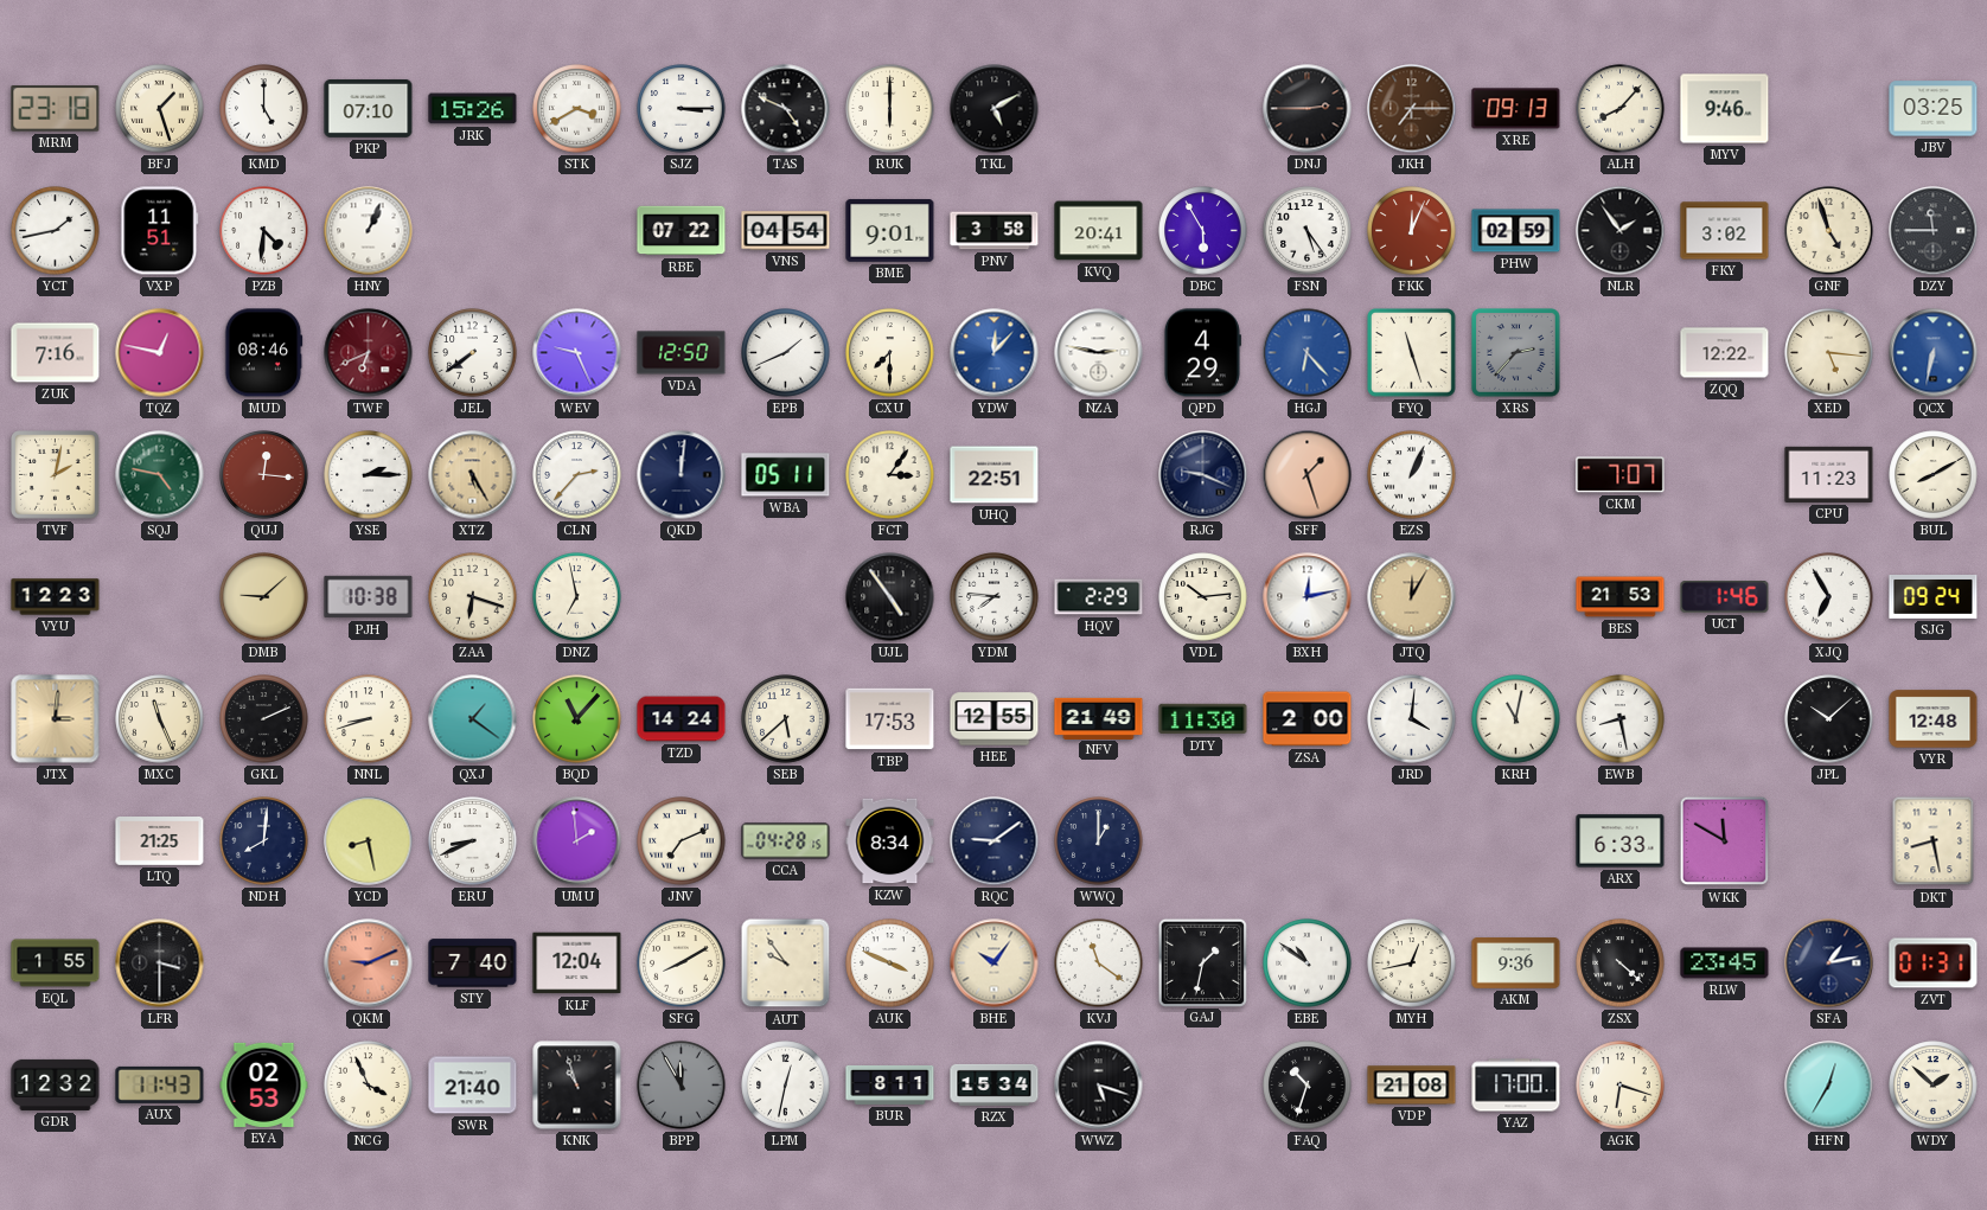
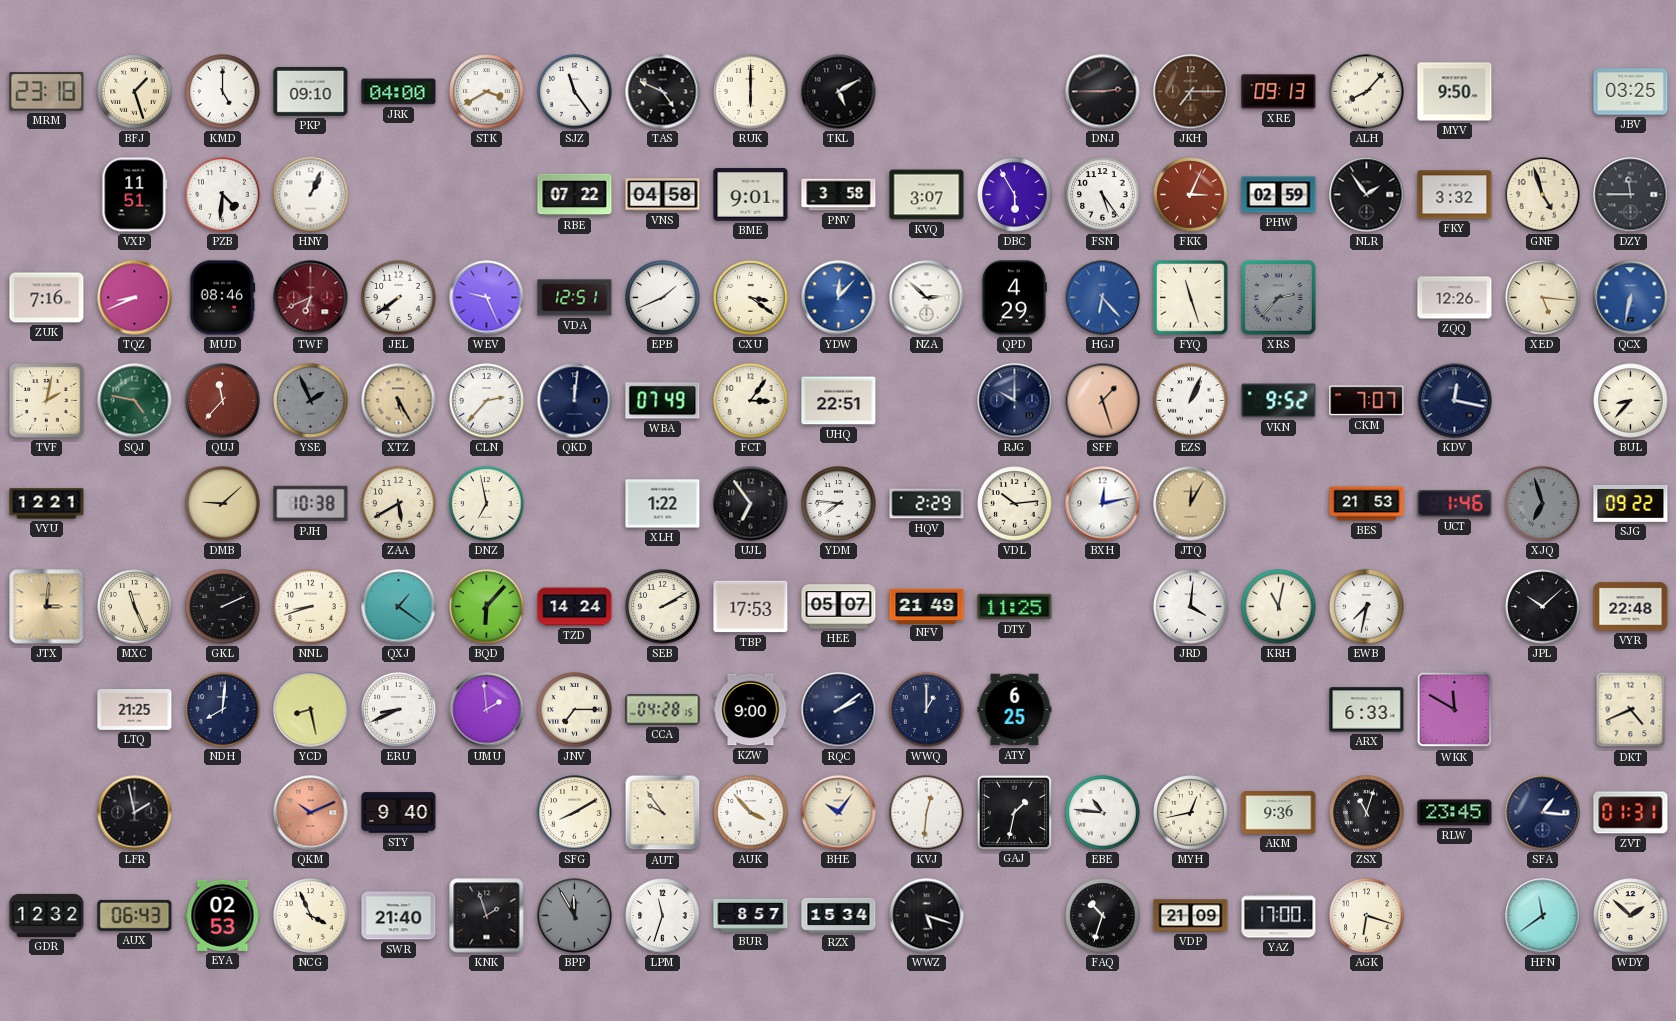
PKP: 07:10 -> 09:10
JRK: 15:26 -> 04:00
SJZ: 3:15 -> 11:24
MYV: 9:46 -> 9:50
YCT: 1:43 -> none
VNS: 04:54 -> 04:58
KVQ: 20:41 -> 3:07
FKK: 12:04 -> 3:04
FKY: 3:02 -> 3:32
TQZ: 12:47 -> 8:41
VDA: 12:50 -> 12:51
CXU: 7:30 -> 3:21
NZA: 2:47 -> 2:52
ZQQ: 12:22 -> 12:26
QUJ: 12:16 -> 11:37
YSE: 2:15 -> 1:56
YSE dial: white -> grey
WBA: 05:11 -> 07:49
RJG: 9:19 -> 10:00
VKN: none -> 9:52
KDV: none -> 12:17
CPU: 11:23 -> none
BUL: 8:10 -> 8:37
VYU: 12:23 -> 12:21
ZAA: 6:18 -> 5:40
XLH: none -> 1:22
UJL: 4:54 -> 6:54
XJQ: 6:55 -> 6:57
XJQ dial: white -> grey
SJG: 09:24 -> 09:22
BQD: 11:07 -> 6:07
SEB: 5:38 -> 2:10
HEE: 12:55 -> 05:07
DTY: 11:30 -> 11:25
ZSA: 2:00 -> none
EWB: 8:28 -> 7:32
VYR: 12:48 -> 22:48
JNV: 7:11 -> 7:15
KZW: 8:34 -> 9:00
RQC: 9:09 -> 2:09
ATY: none -> 6:25
DKT: 8:28 -> 4:41
EQL: 1:55 -> none
LFR: 3:30 -> 1:58
QKM: 9:11 -> 10:11
STY: 7:40 -> 9:40
KLF: 12:04 -> none
AUK: 3:49 -> 3:53
KVJ: 11:21 -> 12:31
EBE: 10:51 -> 10:46
ZSX: 4:22 -> 11:03
SFA: 1:13 -> 1:16
AUX: 11:43 -> 06:43
KNK: 10:57 -> 1:57
LPM: 12:32 -> 11:33
BUR: 8:11 -> 8:57
VDP: 21:08 -> 21:09
HFN: 12:35 -> 11:39
